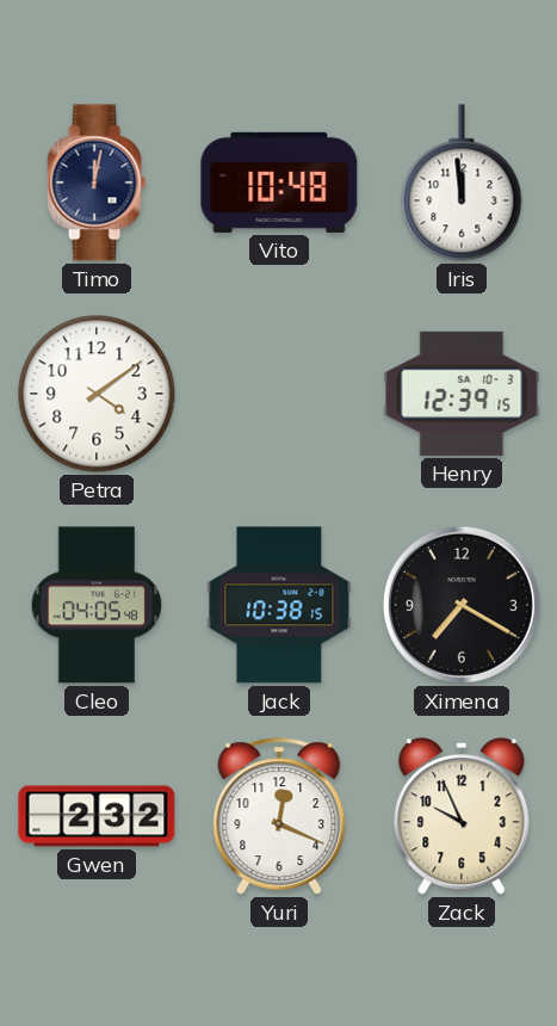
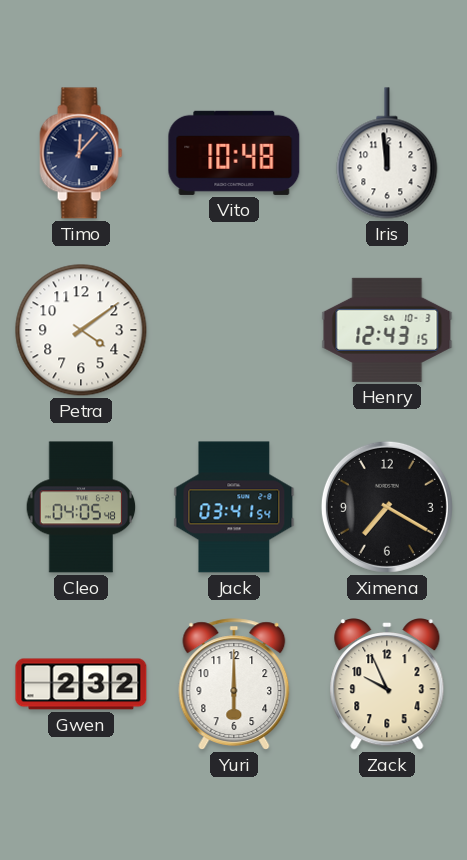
Timo: 12:02 -> 12:07
Henry: 12:39 -> 12:43
Jack: 10:38 -> 03:41
Yuri: 12:19 -> 6:00
